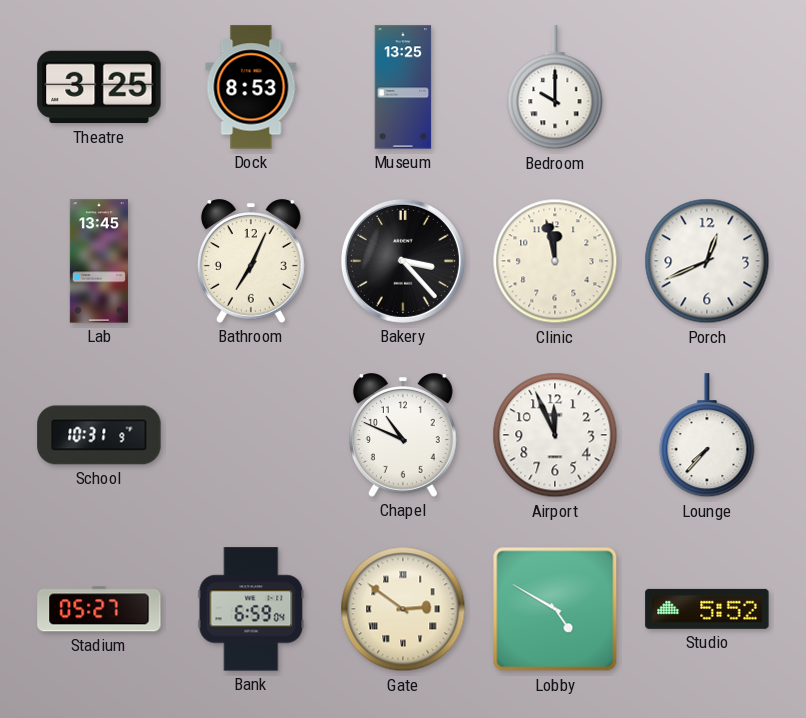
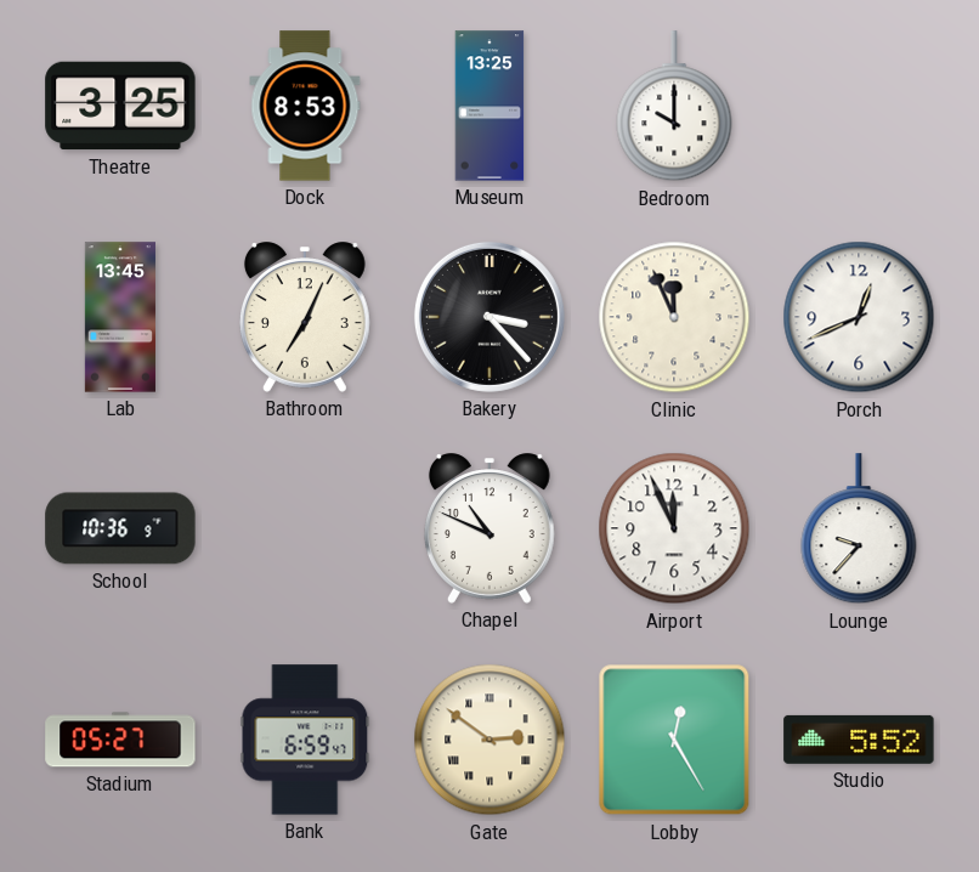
Clinic: 11:58 -> 11:56
School: 10:31 -> 10:36
Lounge: 7:37 -> 9:37
Bank: 6:59:04 -> 6:59:47
Lobby: 4:50 -> 12:25
